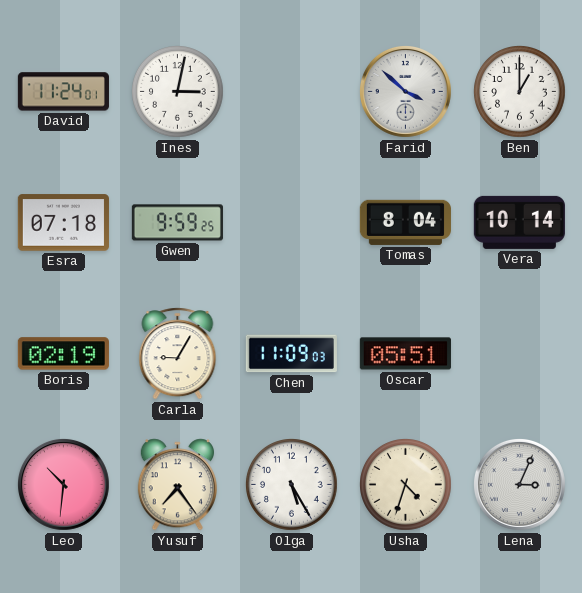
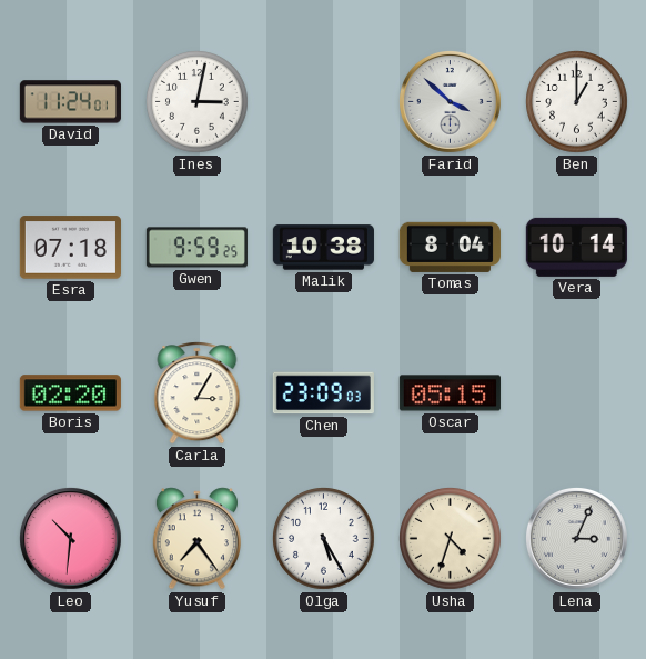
Malik: none -> 10:38
Boris: 02:19 -> 02:20
Carla: 9:05 -> 3:05
Chen: 11:09 -> 23:09
Oscar: 05:51 -> 05:15
